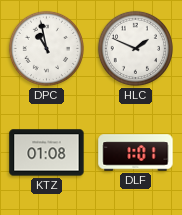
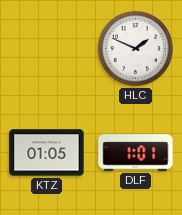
DPC: 10:58 -> none
KTZ: 01:08 -> 01:05
